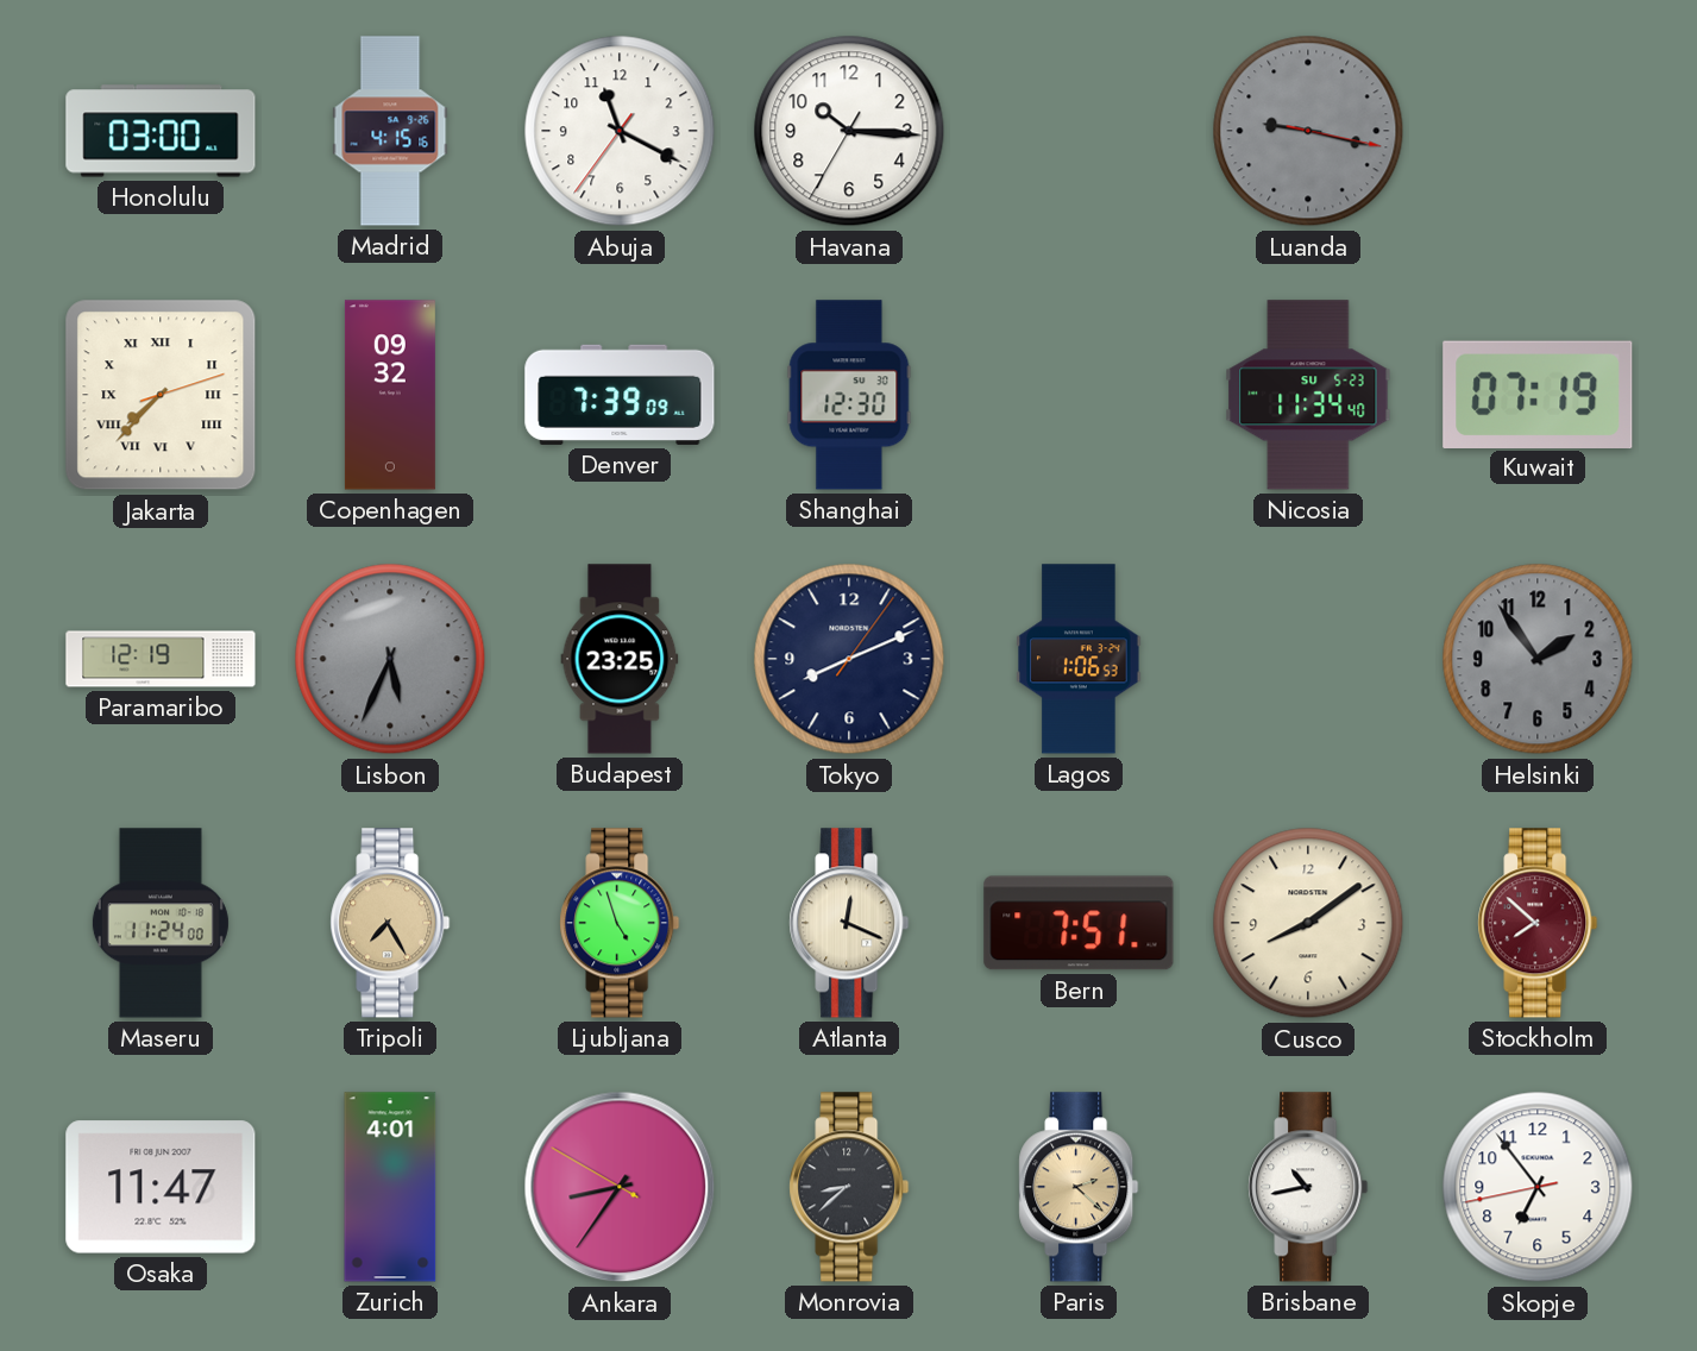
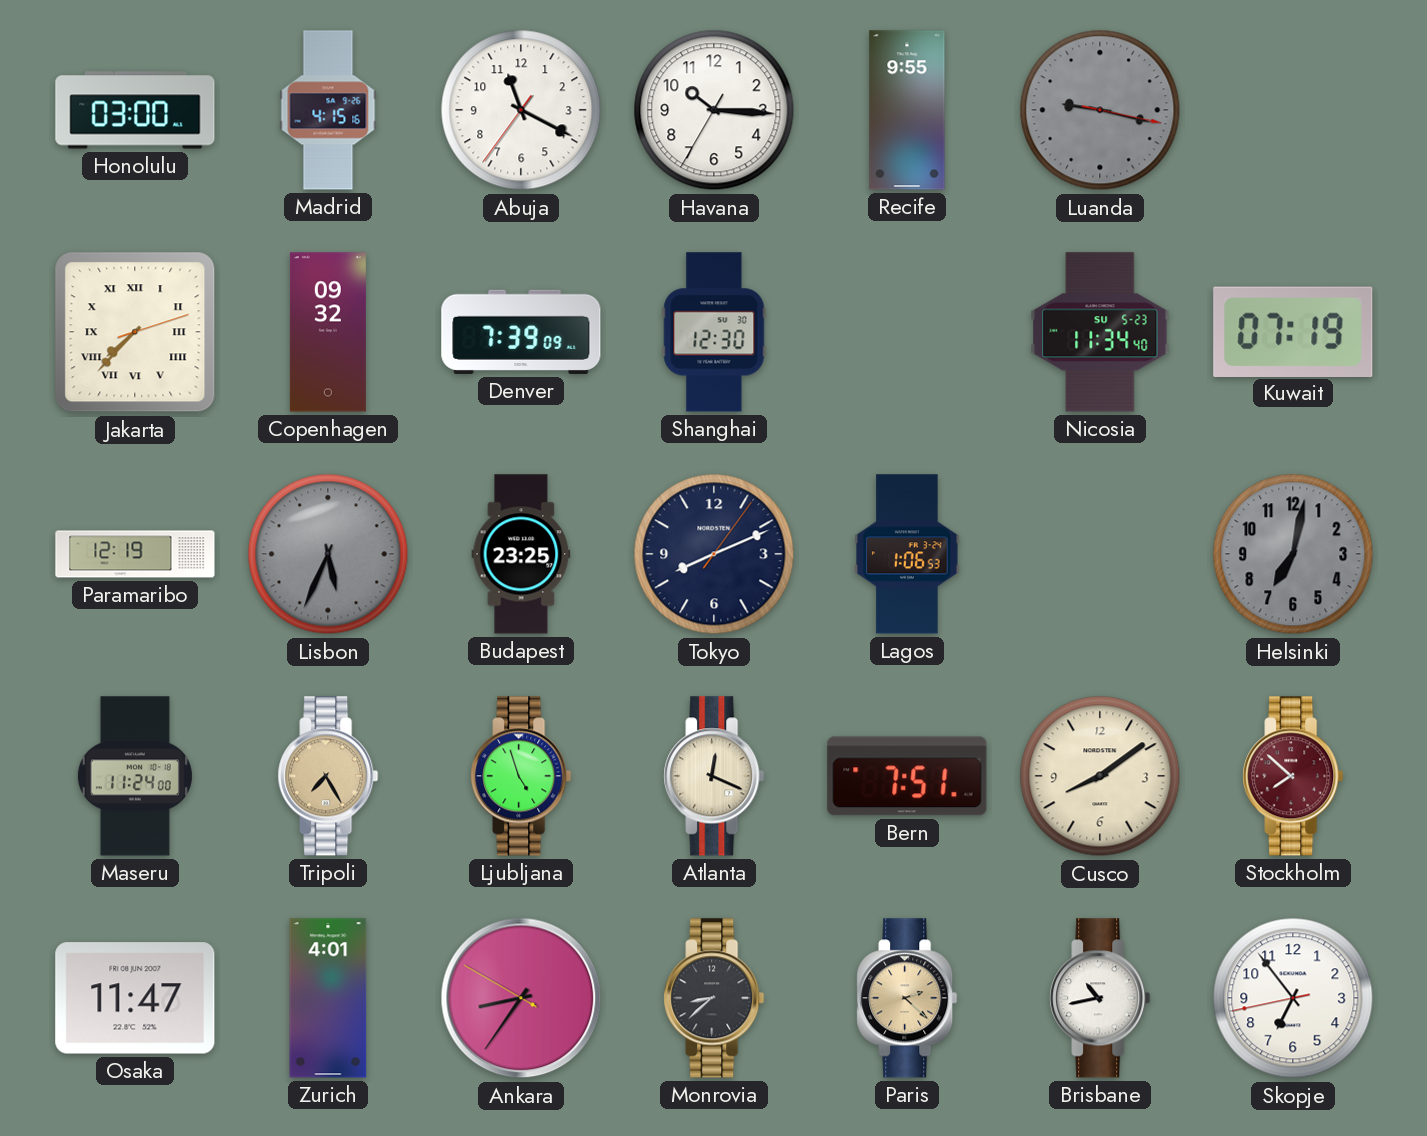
Recife: none -> 9:55
Helsinki: 1:54 -> 7:02
